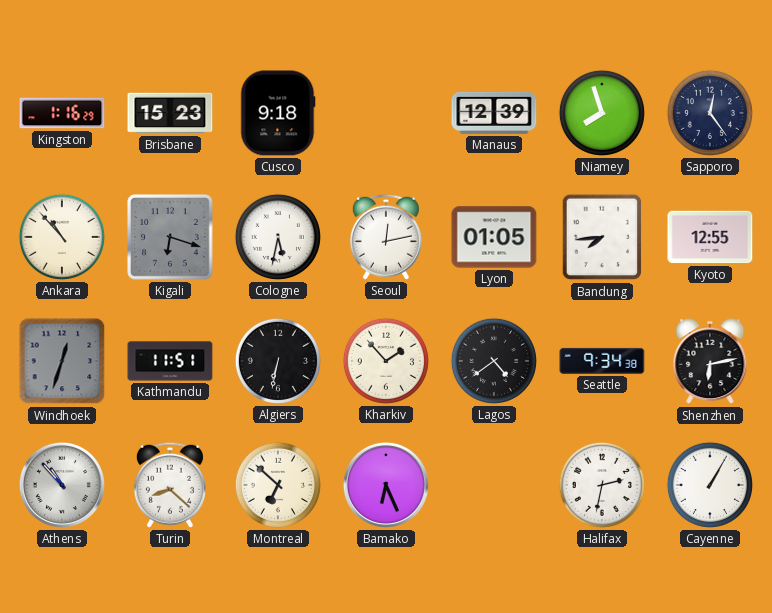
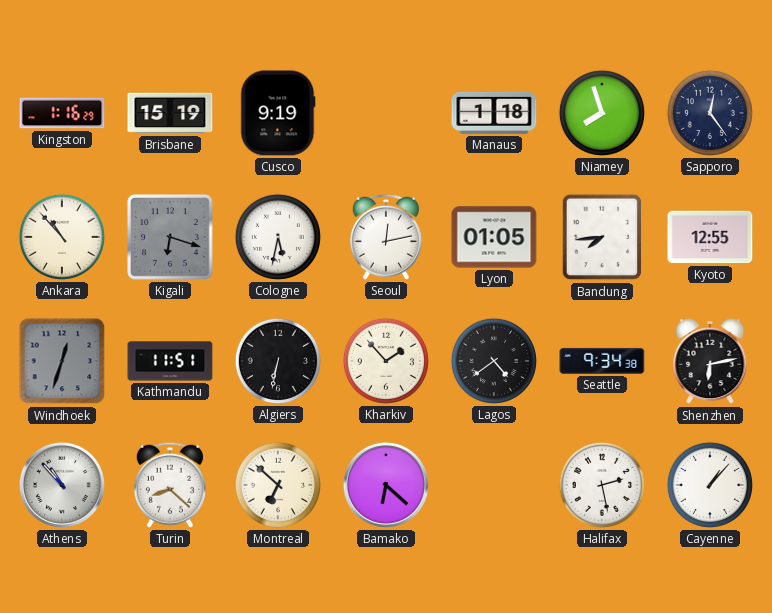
Brisbane: 15:23 -> 15:19
Cusco: 9:18 -> 9:19
Manaus: 12:39 -> 1:18
Bamako: 6:26 -> 6:22
Halifax: 2:32 -> 2:28
Cayenne: 1:05 -> 1:07
